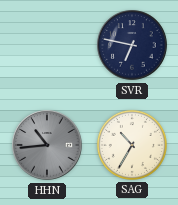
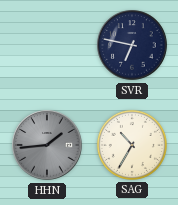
HHN: 10:44 -> 1:44
